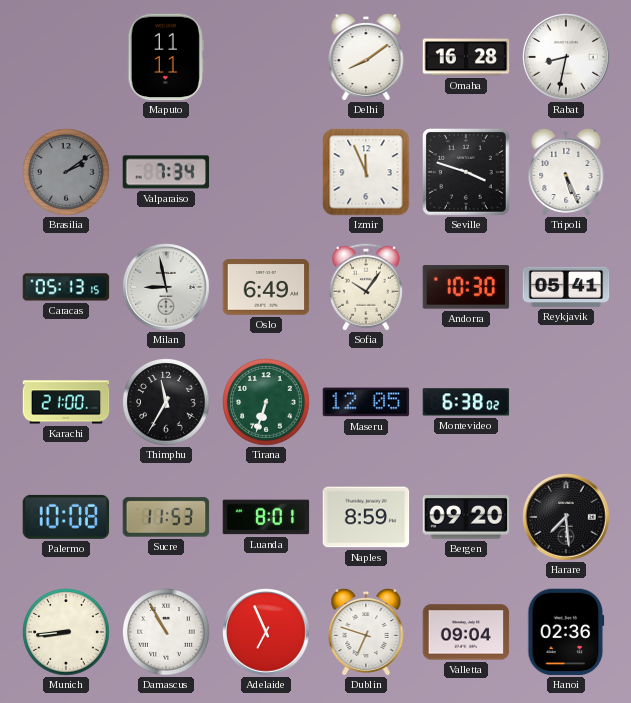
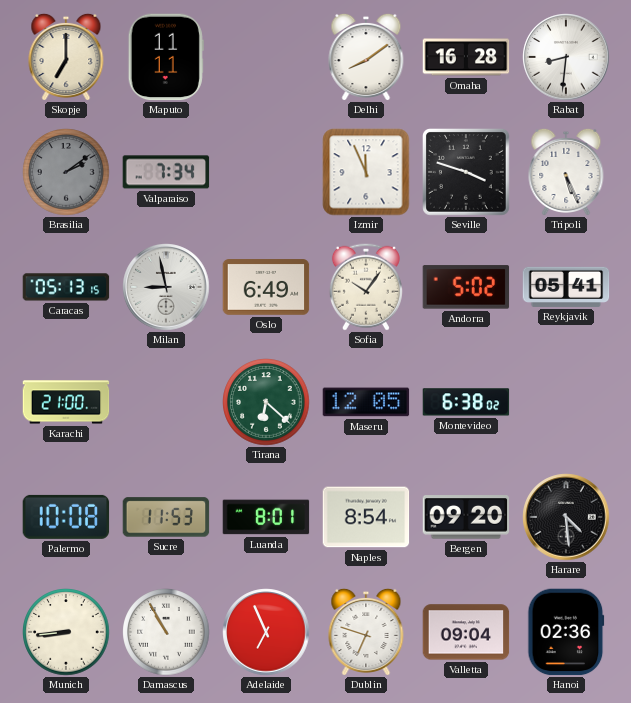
Skopje: none -> 7:00
Rabat: 8:32 -> 8:31
Andorra: 10:30 -> 5:02
Thimphu: 11:35 -> none
Tirana: 6:33 -> 6:22
Naples: 8:59 -> 8:54
Harare: 7:29 -> 4:29
